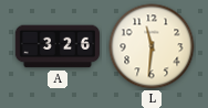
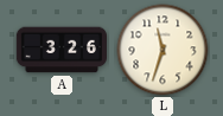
L: 11:31 -> 11:33
